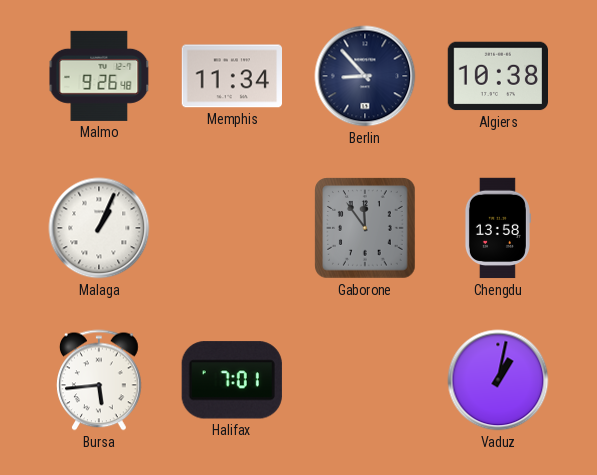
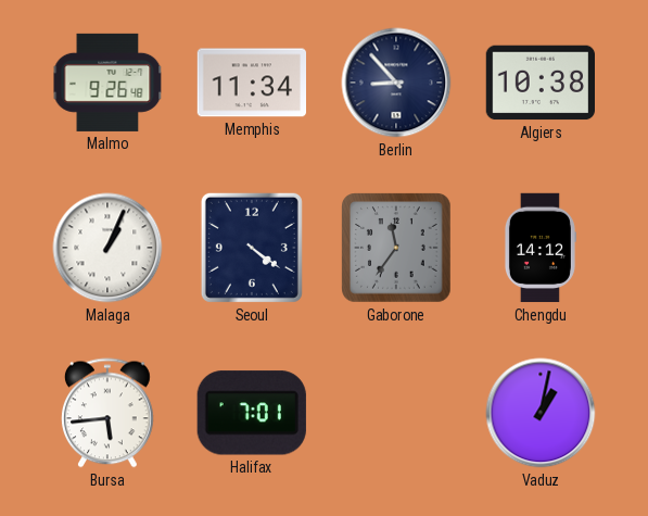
Seoul: none -> 4:21
Gaborone: 11:54 -> 11:36
Chengdu: 13:58 -> 14:12
